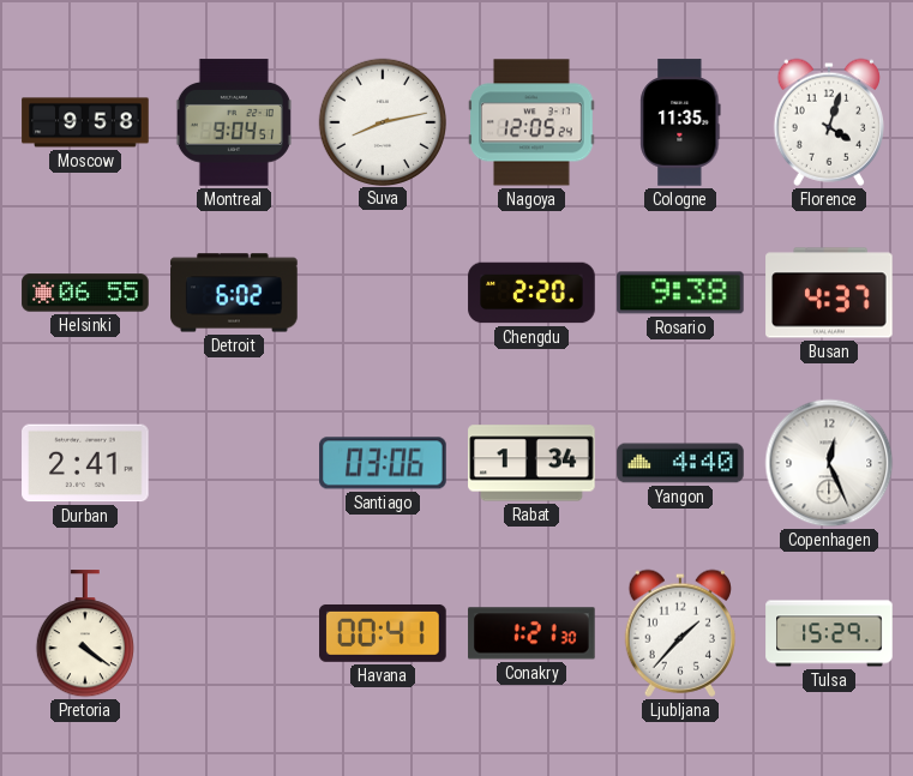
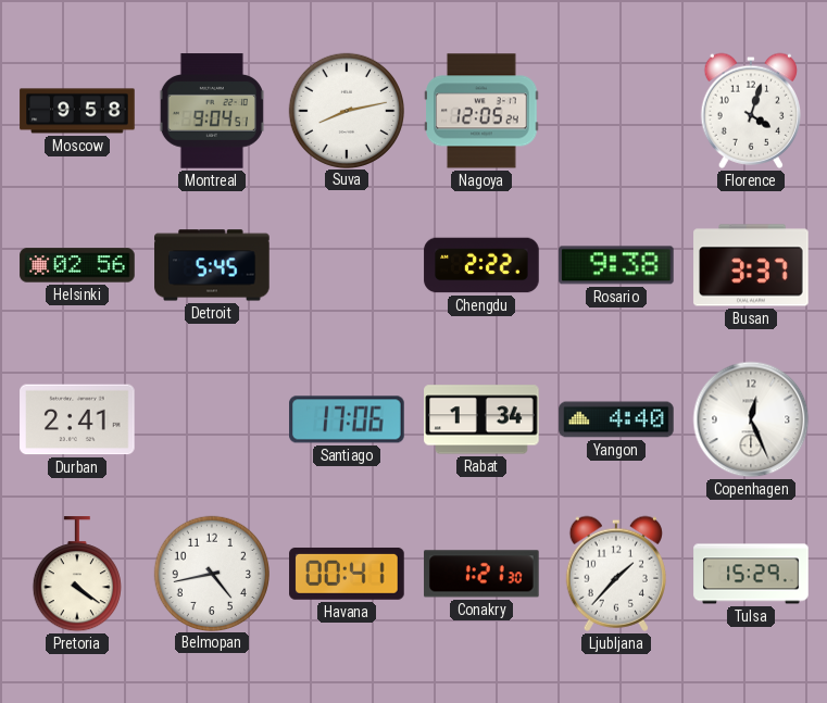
Cologne: 11:35 -> none
Helsinki: 06:55 -> 02:56
Detroit: 6:02 -> 5:45
Chengdu: 2:20 -> 2:22
Busan: 4:37 -> 3:37
Santiago: 03:06 -> 17:06
Belmopan: none -> 4:43
